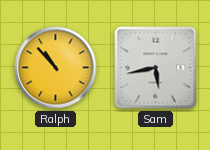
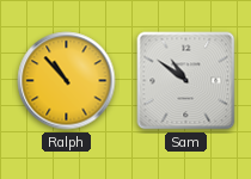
Sam: 5:43 -> 10:51
